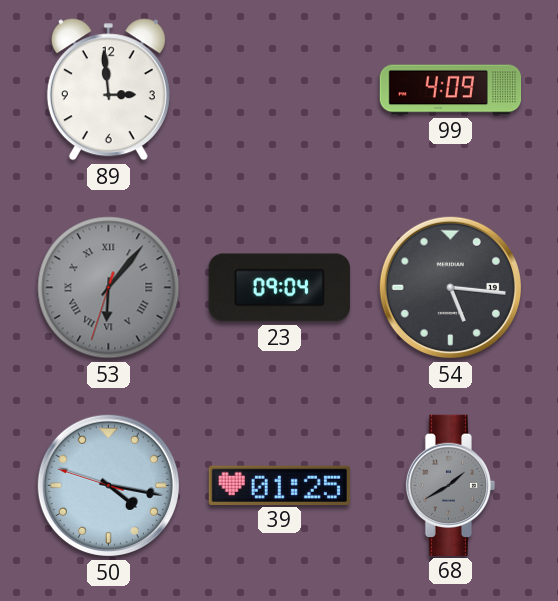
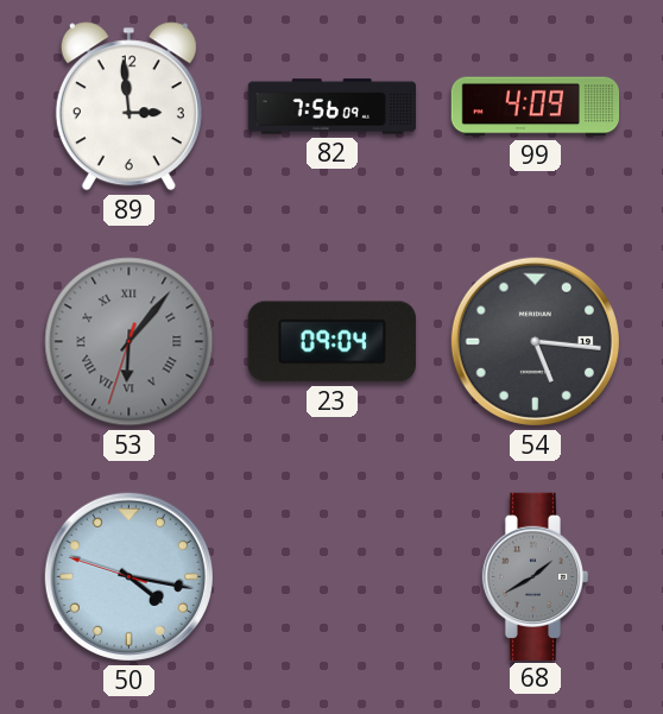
82: none -> 7:56
39: 01:25 -> none
